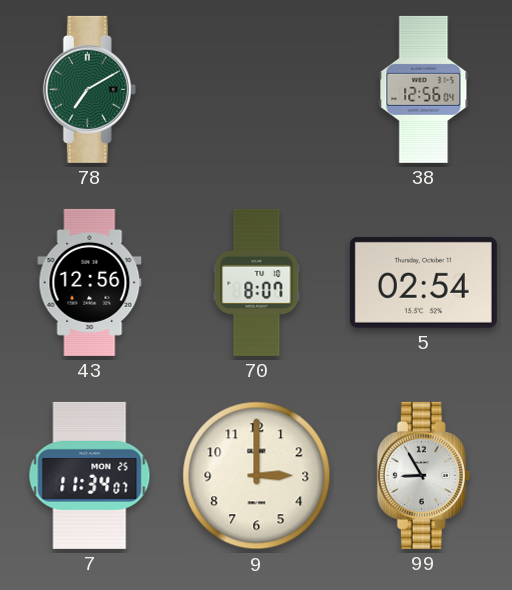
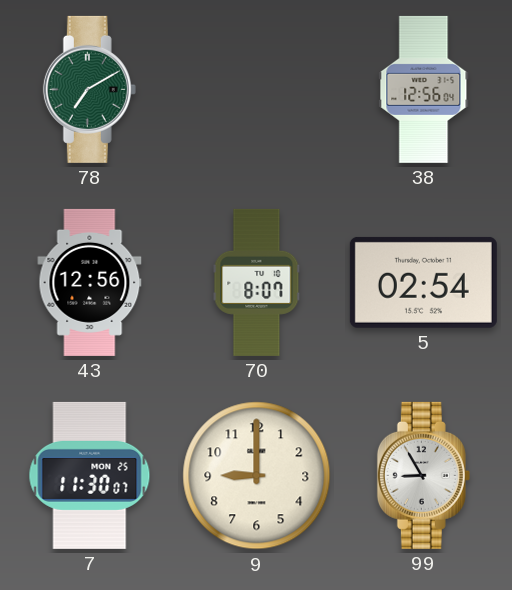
7: 11:34 -> 11:30
9: 3:00 -> 9:00
